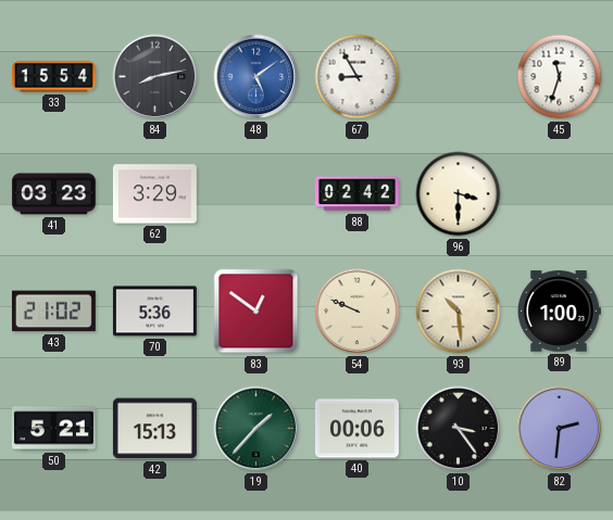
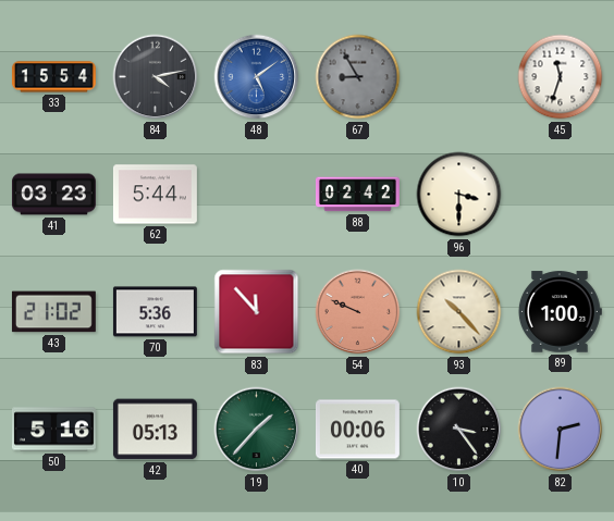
84: 8:13 -> 4:13
67 dial: white -> grey
62: 3:29 -> 5:44
83: 12:51 -> 11:53
54 dial: cream -> salmon
93: 10:29 -> 10:23
50: 5:21 -> 5:16
42: 15:13 -> 05:13
